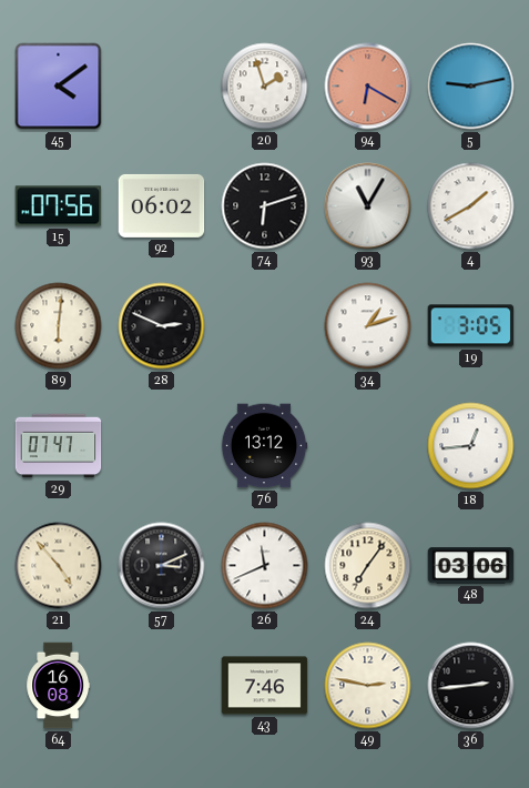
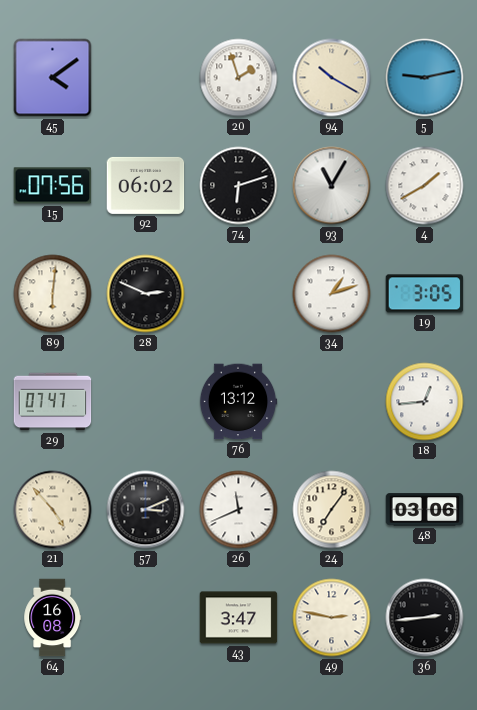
94: 6:20 -> 10:20
94 dial: salmon -> cream
43: 7:46 -> 3:47
